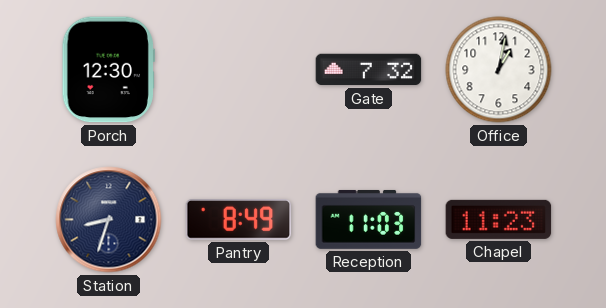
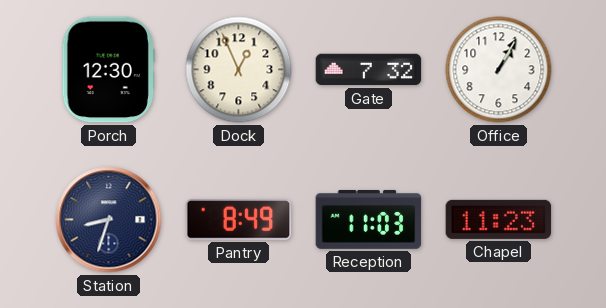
Dock: none -> 12:56
Office: 1:02 -> 1:05
